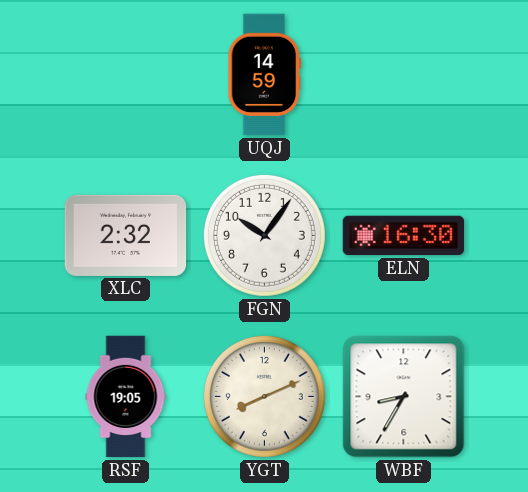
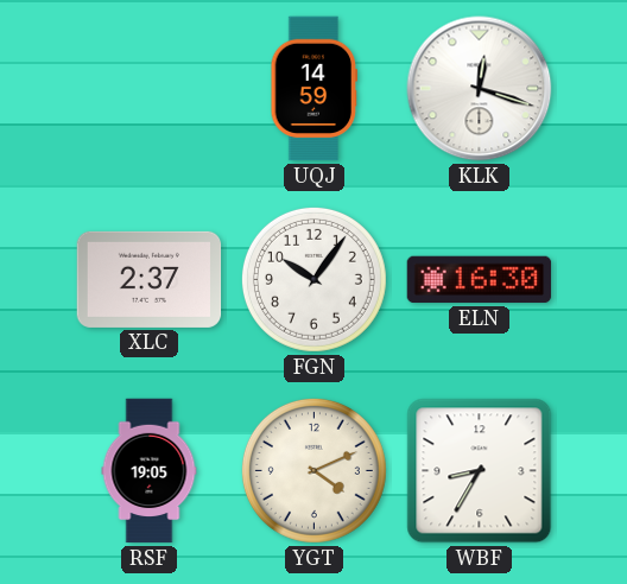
KLK: none -> 12:18
XLC: 2:32 -> 2:37
YGT: 8:11 -> 4:11
